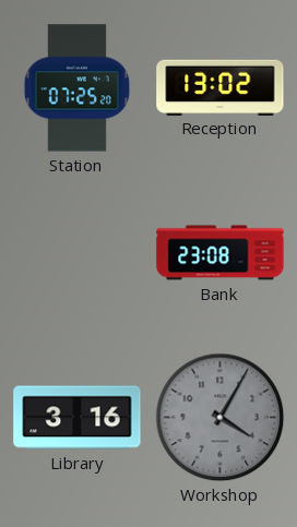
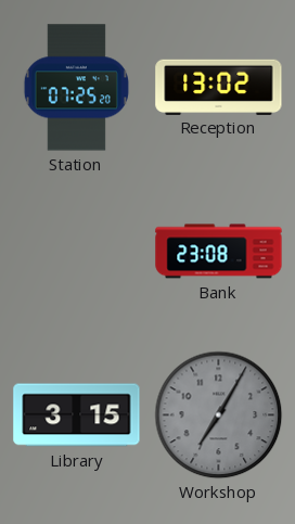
Library: 3:16 -> 3:15
Workshop: 4:05 -> 7:05
